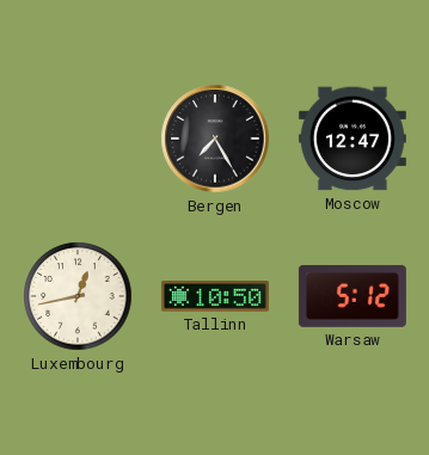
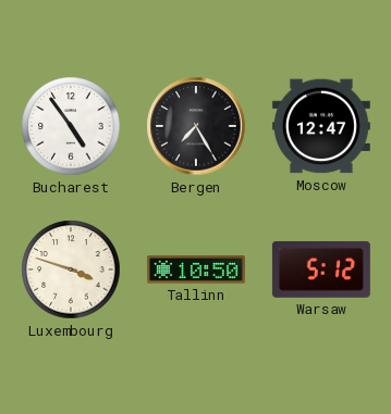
Bucharest: none -> 4:54
Luxembourg: 12:43 -> 3:48
